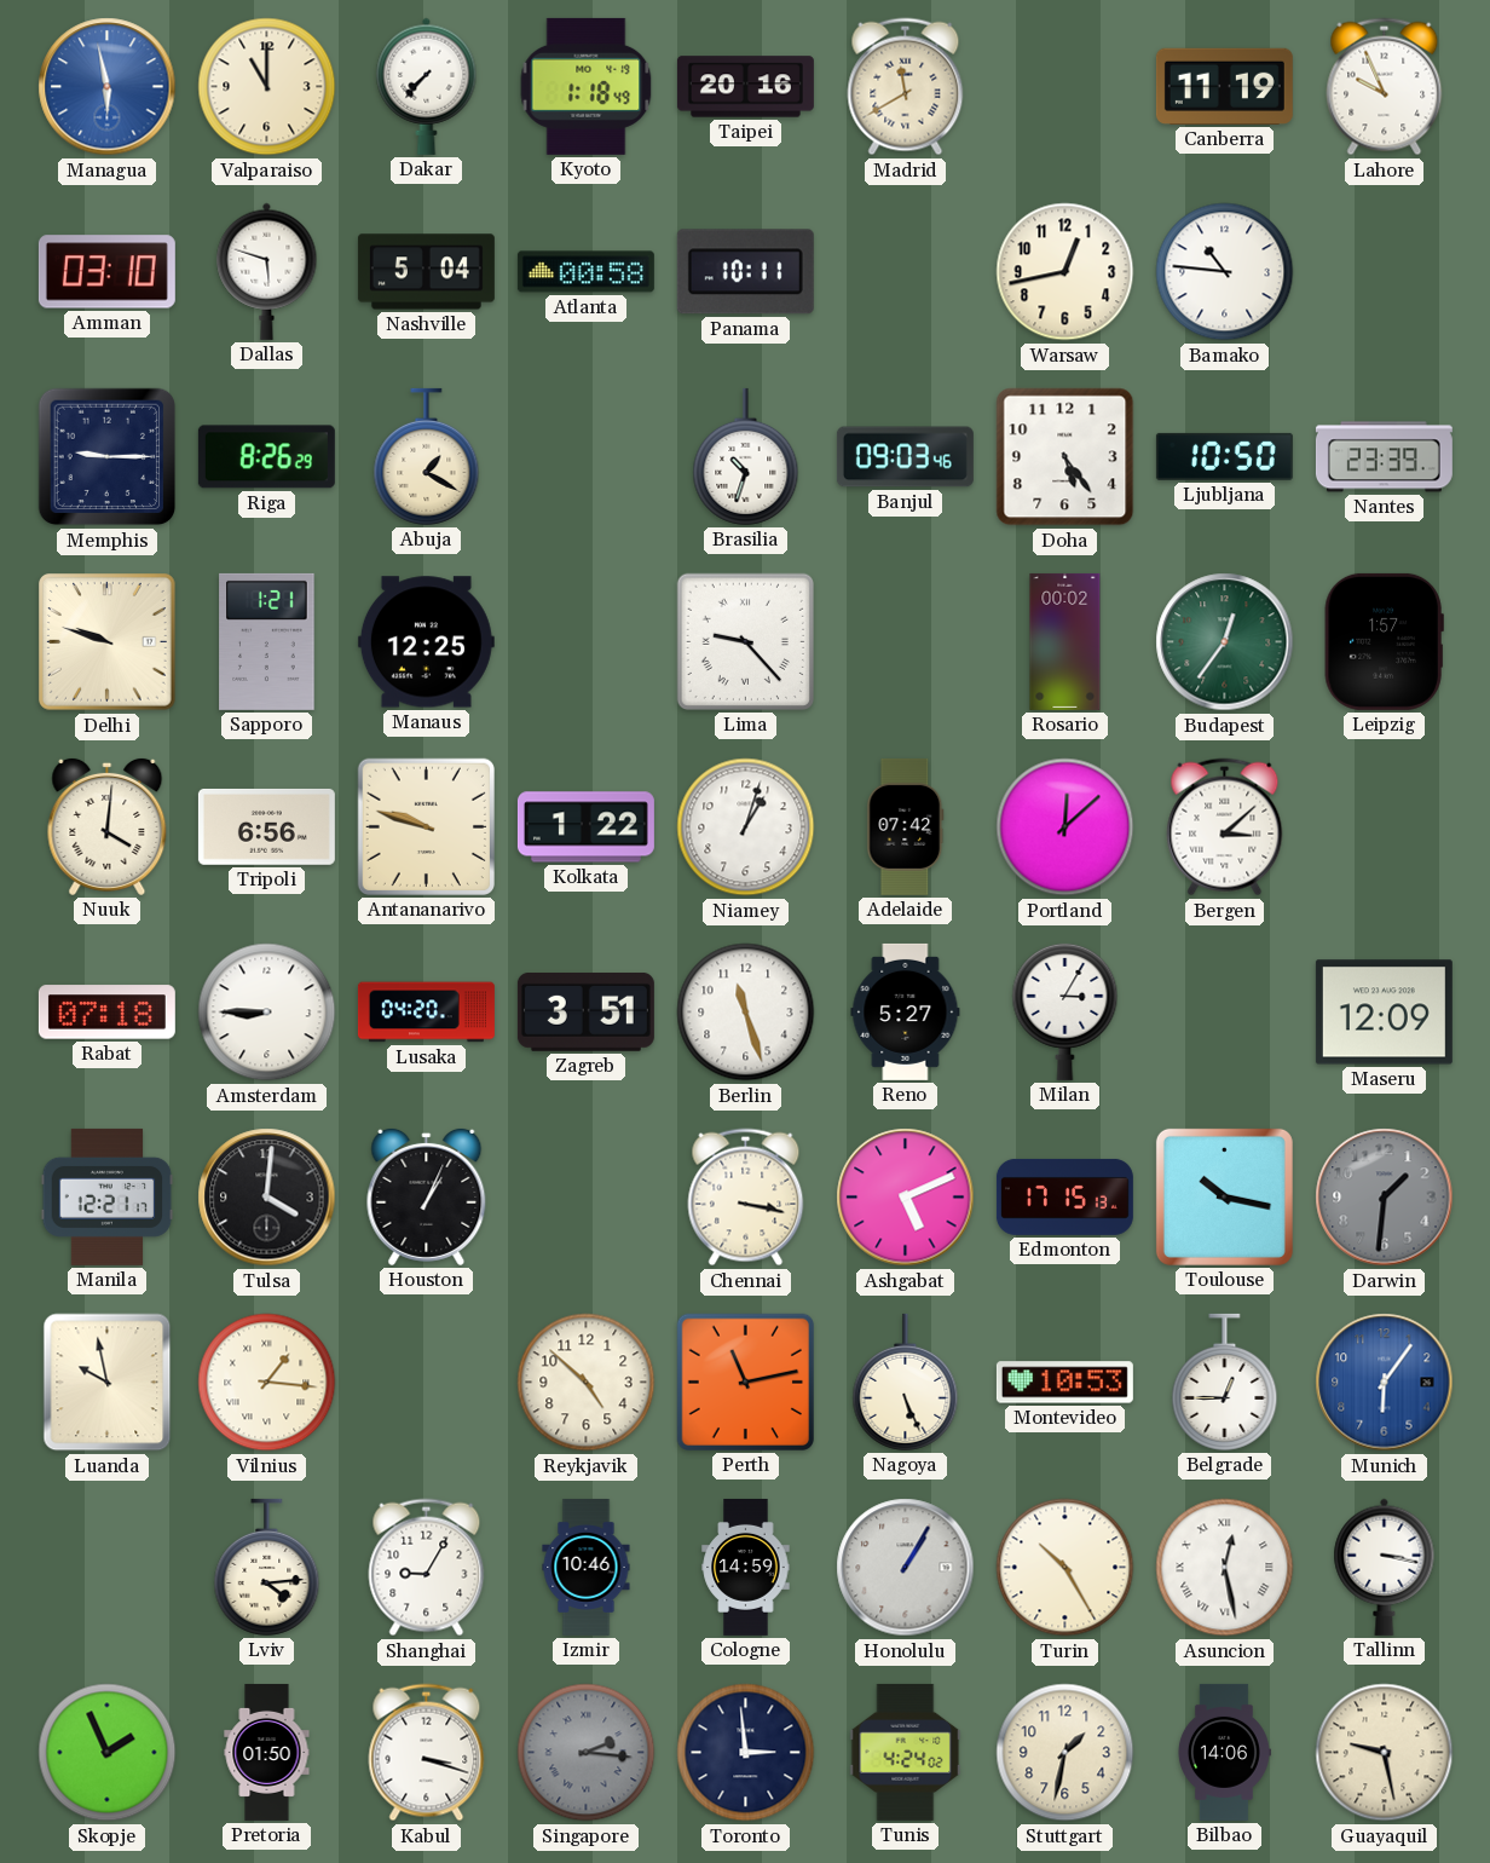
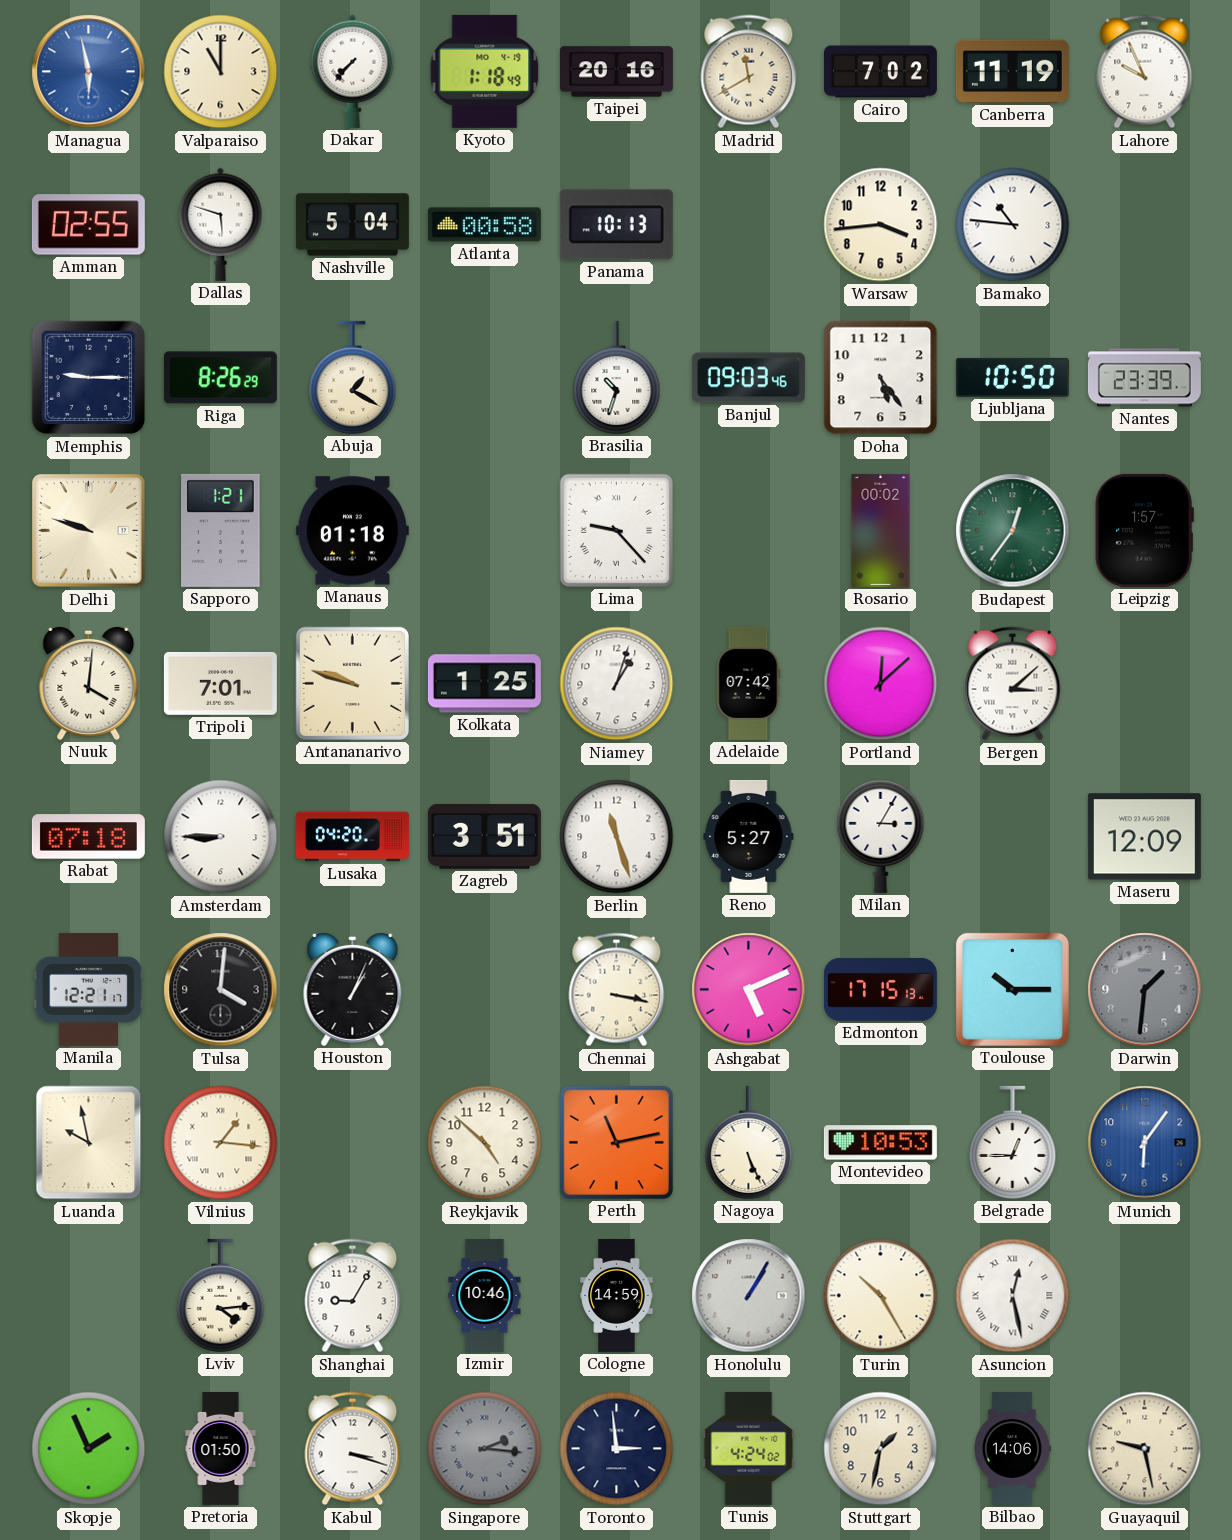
Cairo: none -> 7:02
Amman: 03:10 -> 02:55
Panama: 10:11 -> 10:13
Warsaw: 12:43 -> 3:44
Manaus: 12:25 -> 01:18
Tripoli: 6:56 -> 7:01
Kolkata: 1:22 -> 1:25
Toulouse: 10:17 -> 10:15
Tallinn: 3:17 -> none
